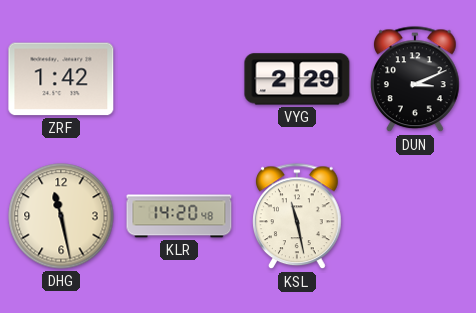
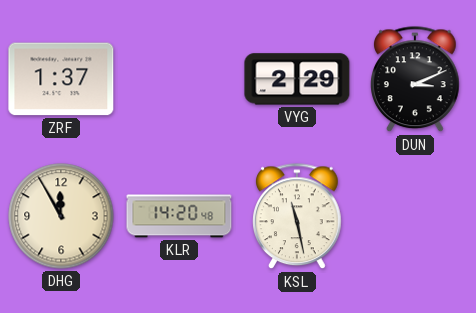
ZRF: 1:42 -> 1:37
DHG: 11:28 -> 11:55
